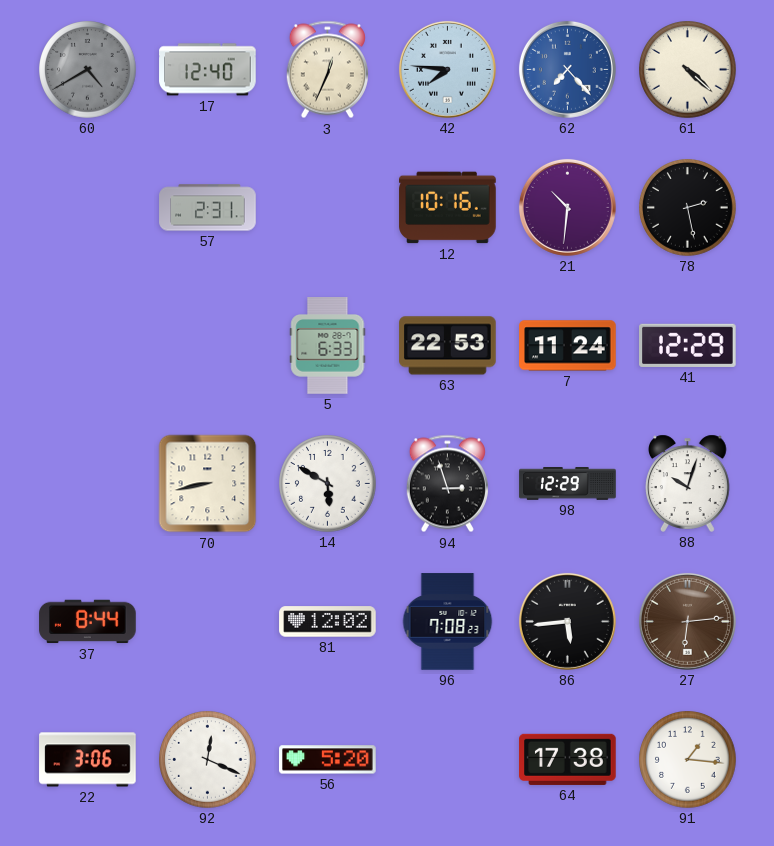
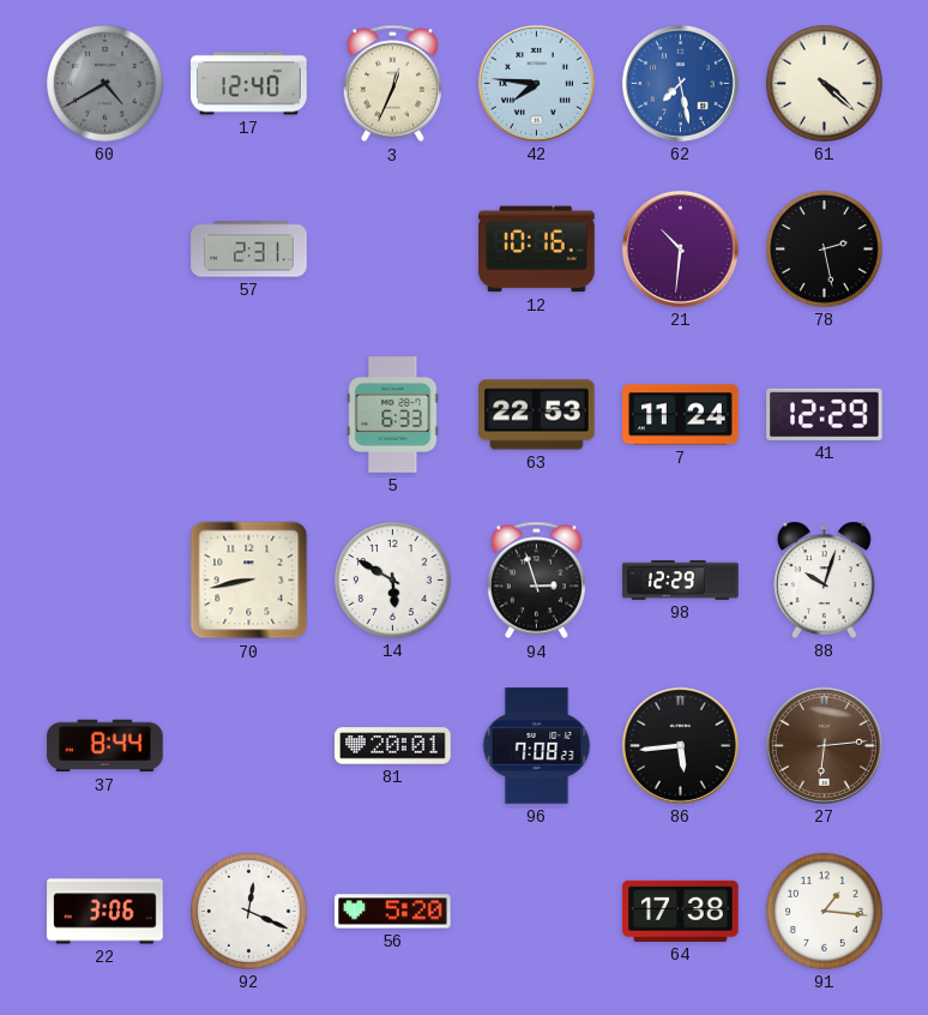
62: 7:23 -> 7:28
81: 12:02 -> 20:01
